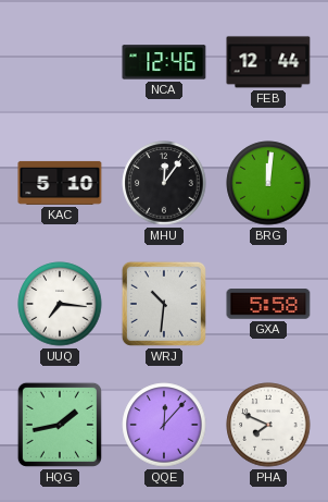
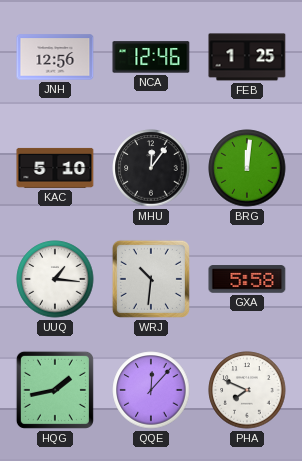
JNH: none -> 12:56
FEB: 12:44 -> 1:25
UUQ: 7:16 -> 1:16
